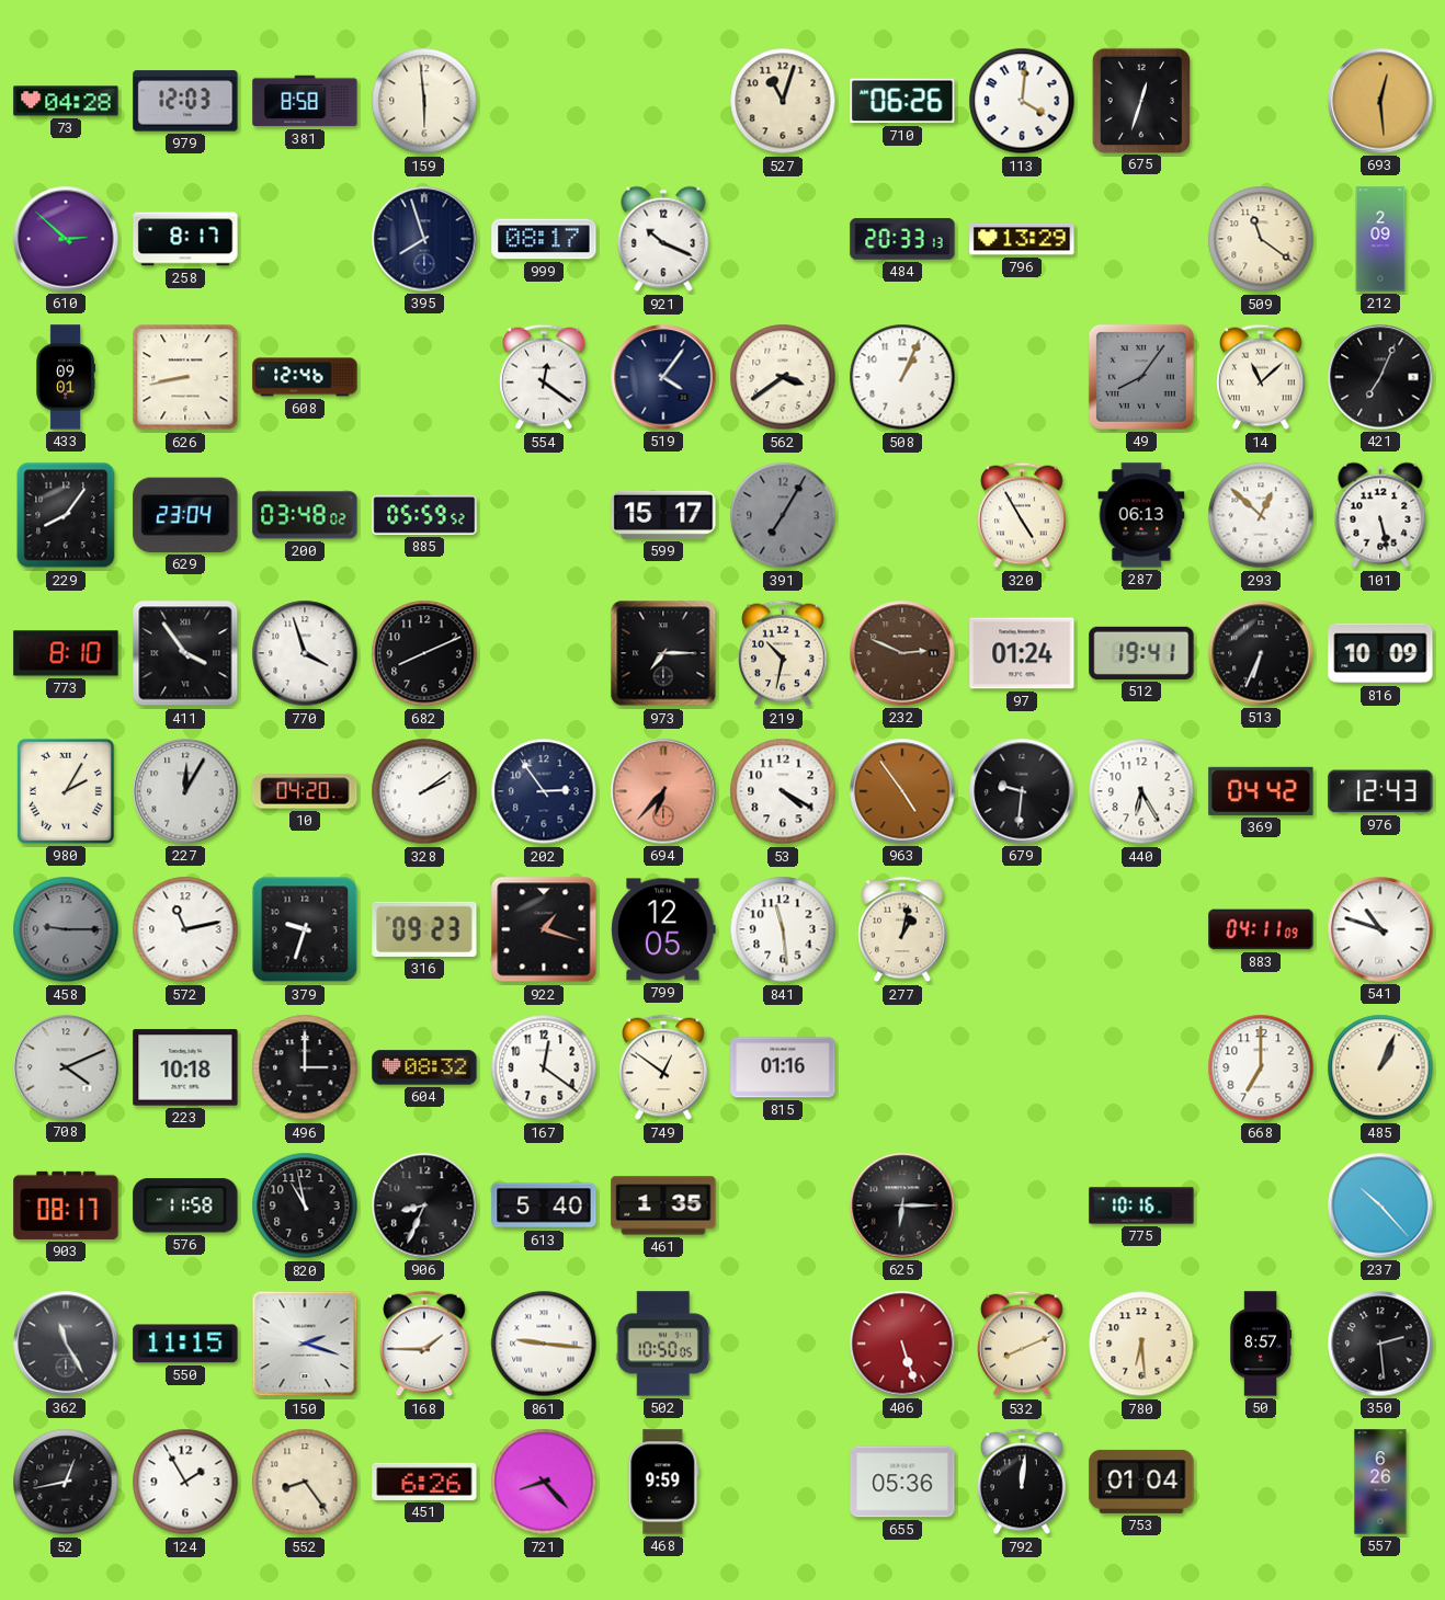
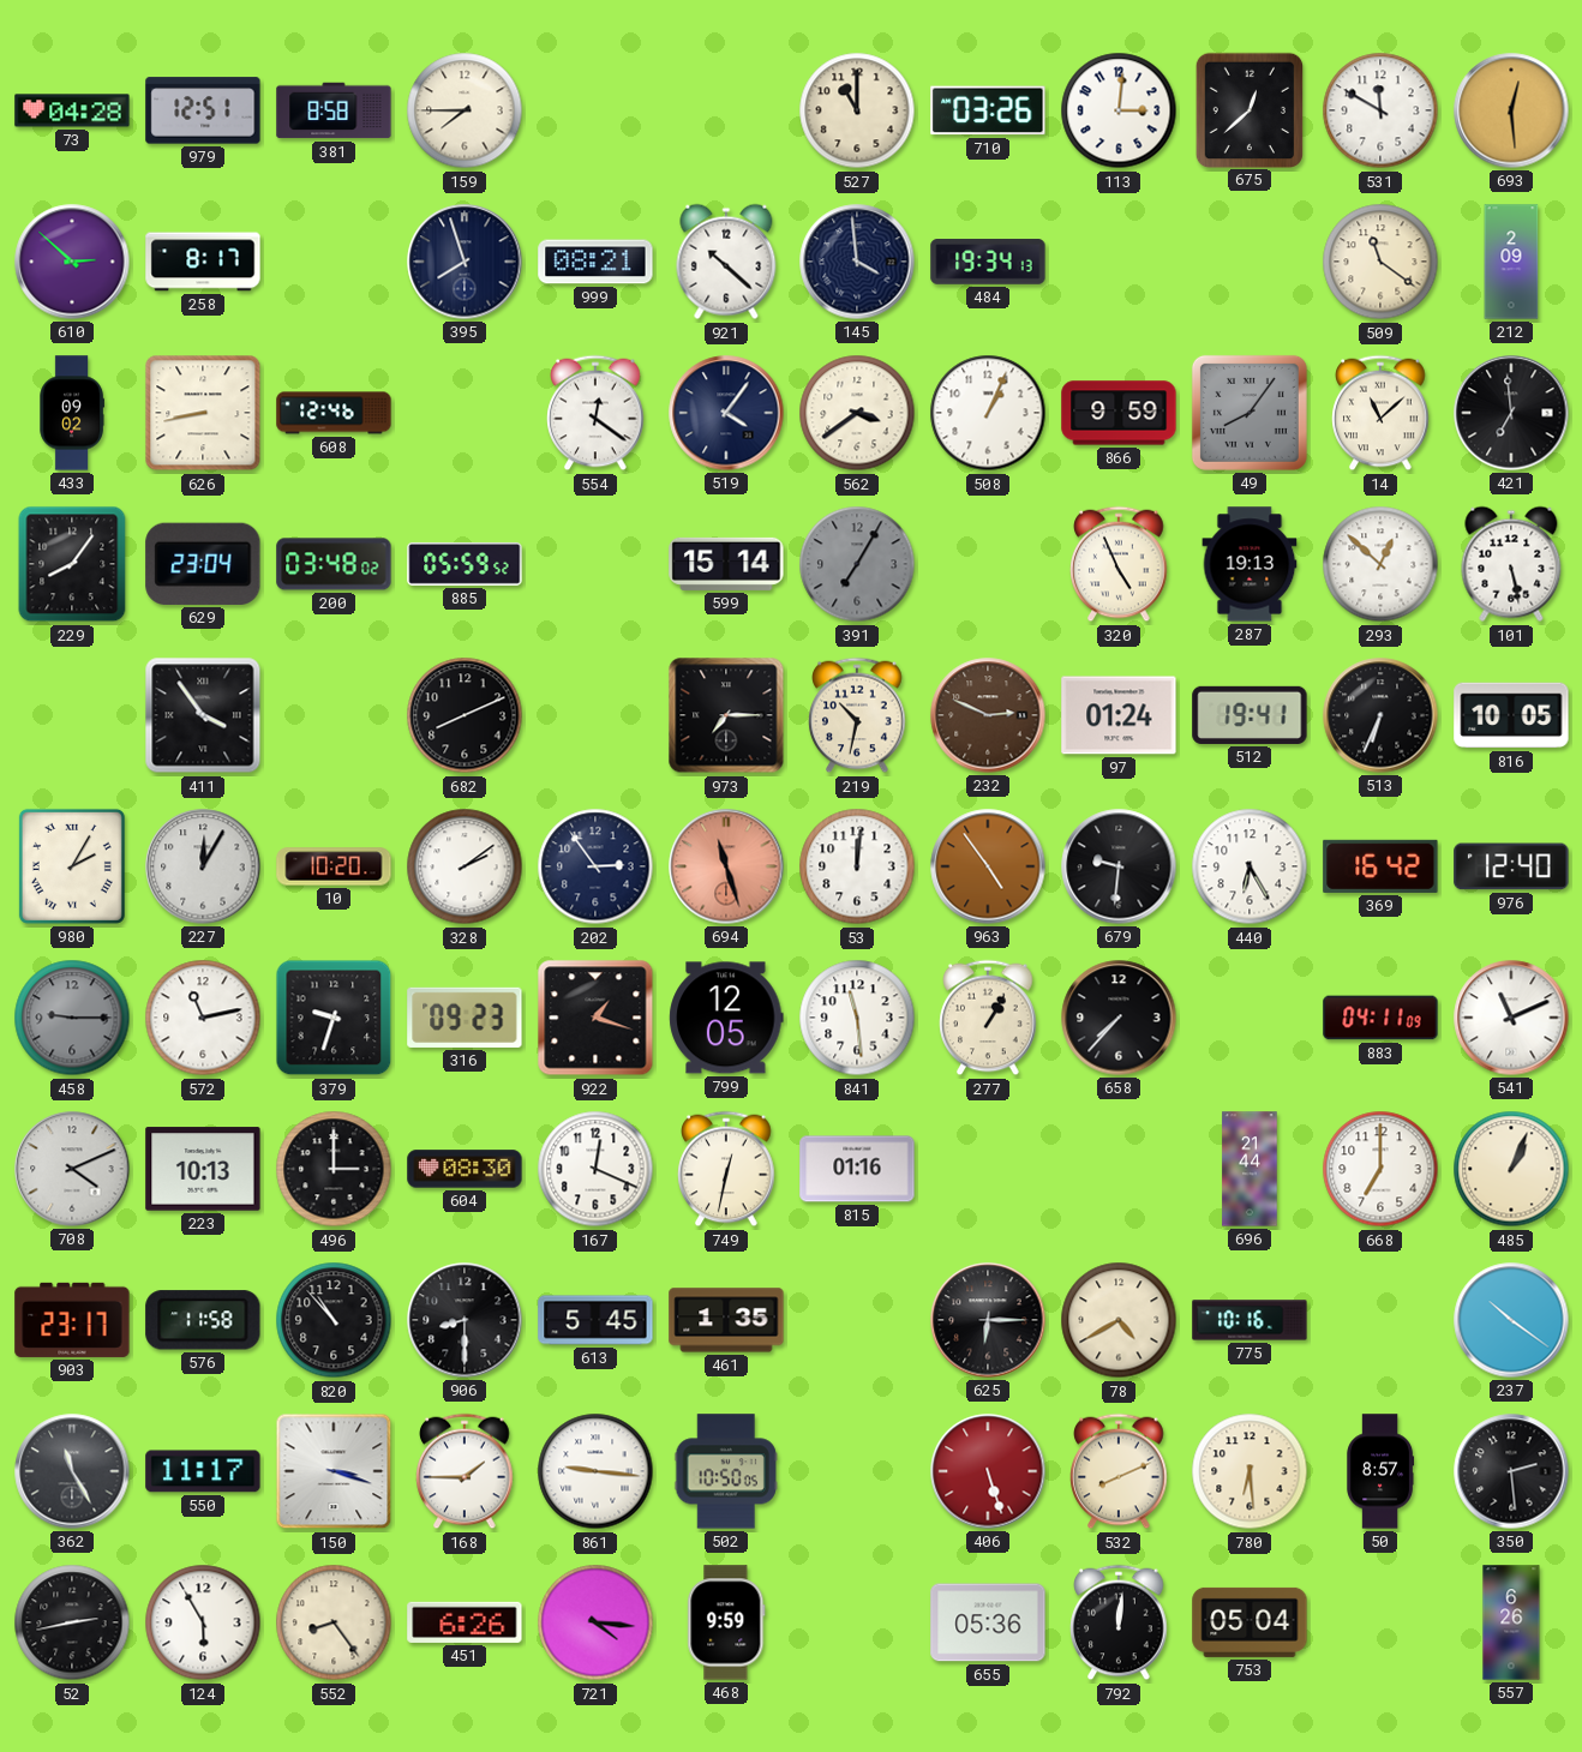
979: 12:03 -> 12:51
159: 5:59 -> 7:45
527: 11:03 -> 11:00
710: 06:26 -> 03:26
113: 4:01 -> 3:01
675: 12:33 -> 12:38
531: none -> 11:50
999: 08:17 -> 08:21
921: 10:19 -> 10:22
145: none -> 3:59
484: 20:33 -> 19:34
796: 13:29 -> none
433: 09:01 -> 09:02
866: none -> 9:59
421: 7:04 -> 6:59
599: 15:17 -> 15:14
320: 4:55 -> 4:56
287: 06:13 -> 19:13
773: 8:10 -> none
770: 3:57 -> none
816: 10:09 -> 10:05
10: 04:20 -> 10:20
694: 6:37 -> 11:27
53: 4:20 -> 12:01
369: 04:42 -> 16:42
976: 12:43 -> 12:40
277: 1:02 -> 1:05
658: none -> 7:37
541: 10:48 -> 11:11
223: 10:18 -> 10:13
604: 08:32 -> 08:30
167: 12:21 -> 12:19
749: 12:51 -> 12:32
696: none -> 21:44
903: 08:17 -> 23:17
820: 10:58 -> 10:53
906: 8:34 -> 8:30
613: 5:40 -> 5:45
78: none -> 4:40
237: 10:23 -> 10:21
550: 11:15 -> 11:17
150: 2:18 -> 3:18
52: 12:43 -> 2:43
124: 1:55 -> 5:55
721: 8:23 -> 4:16
753: 01:04 -> 05:04
